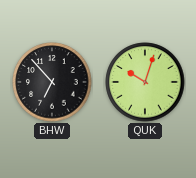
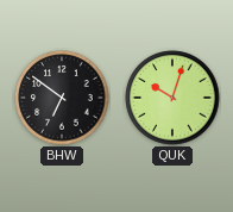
BHW: 6:53 -> 6:51
